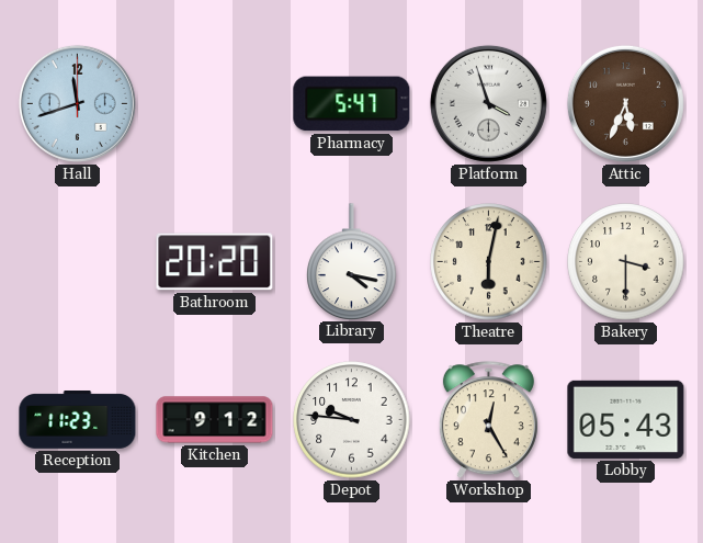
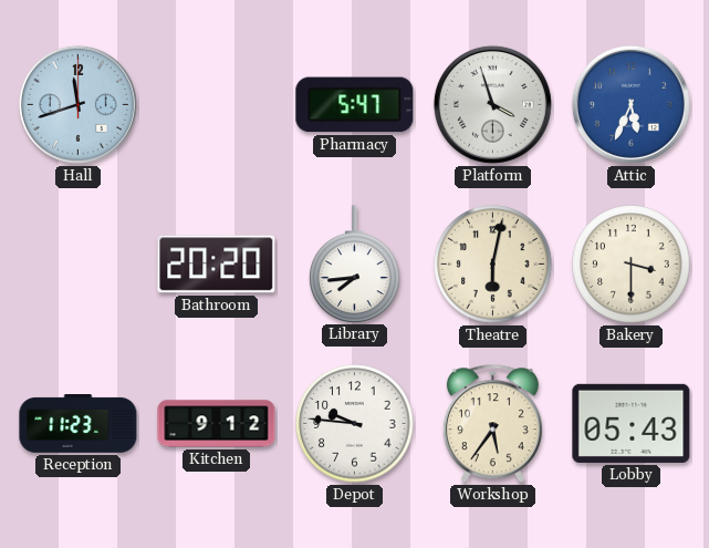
Attic dial: brown -> blue
Library: 4:17 -> 7:44
Workshop: 12:25 -> 5:36
